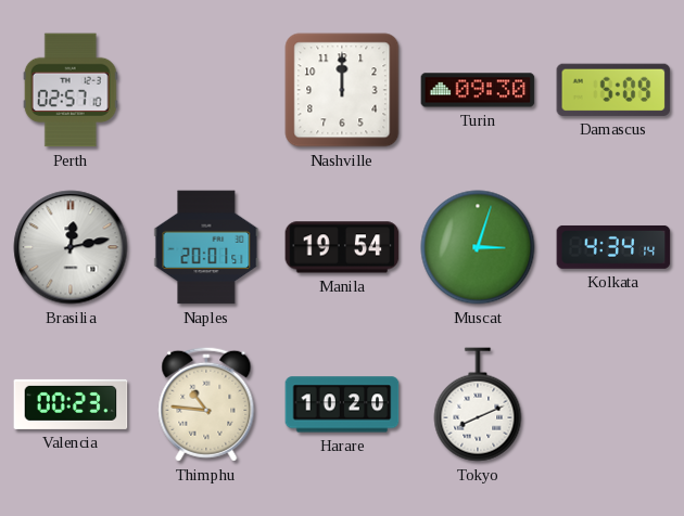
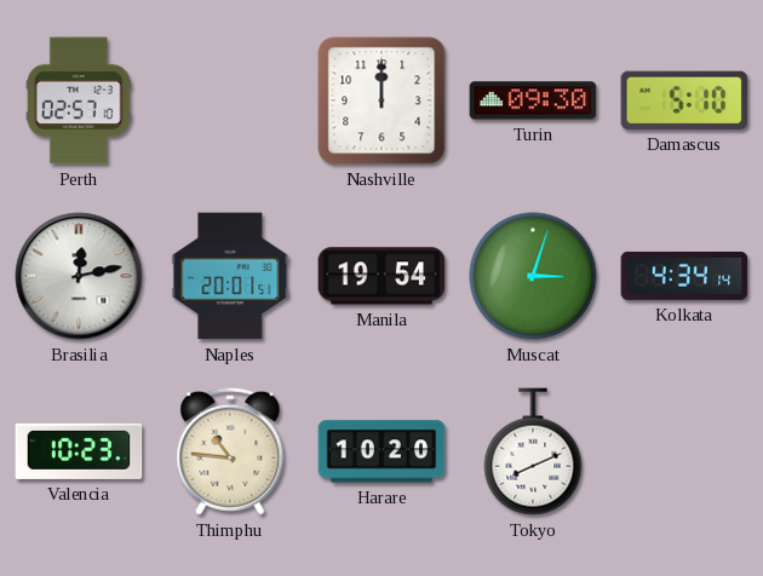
Damascus: 5:09 -> 5:10
Valencia: 00:23 -> 10:23
